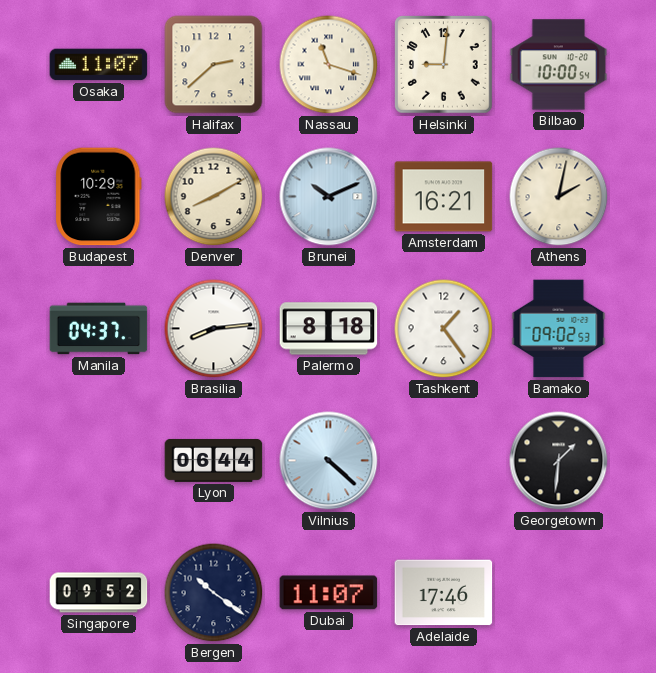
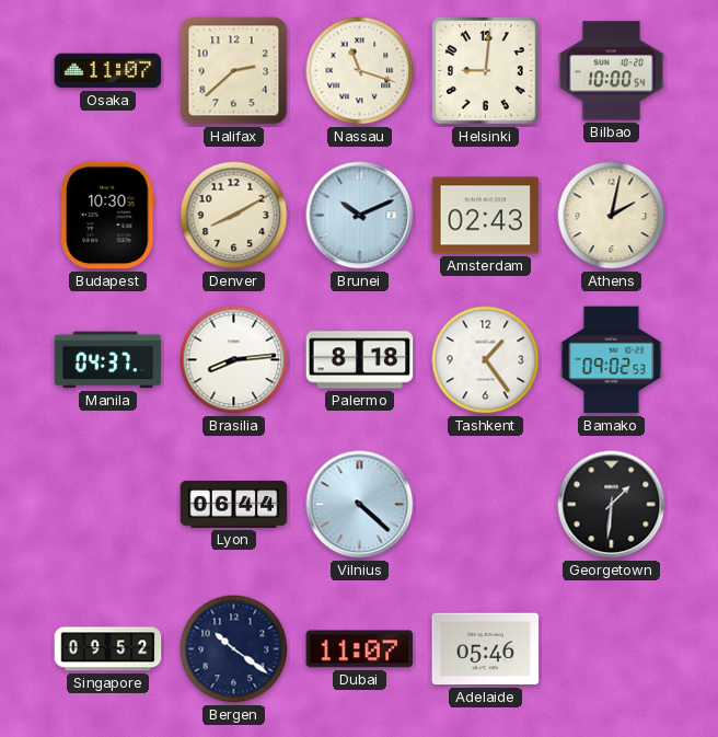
Budapest: 10:29 -> 10:30
Amsterdam: 16:21 -> 02:43
Adelaide: 17:46 -> 05:46
